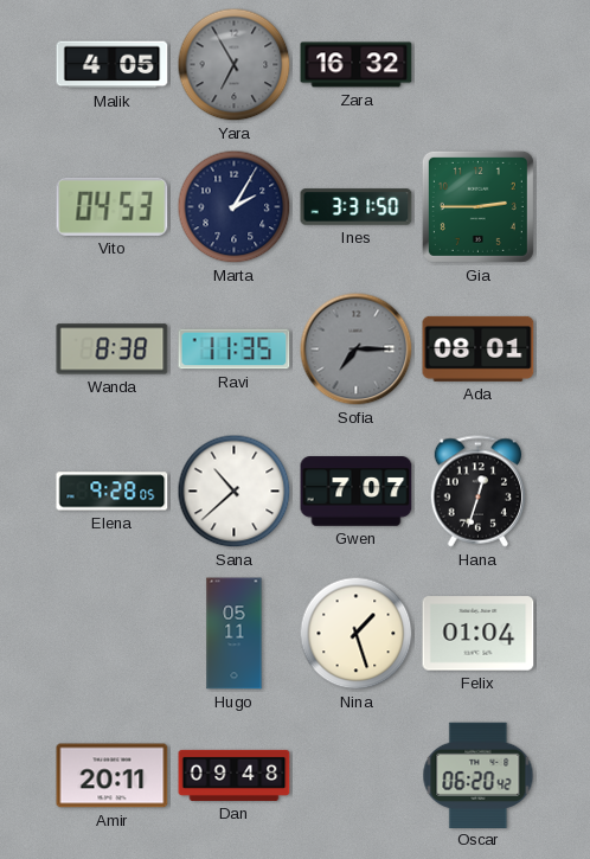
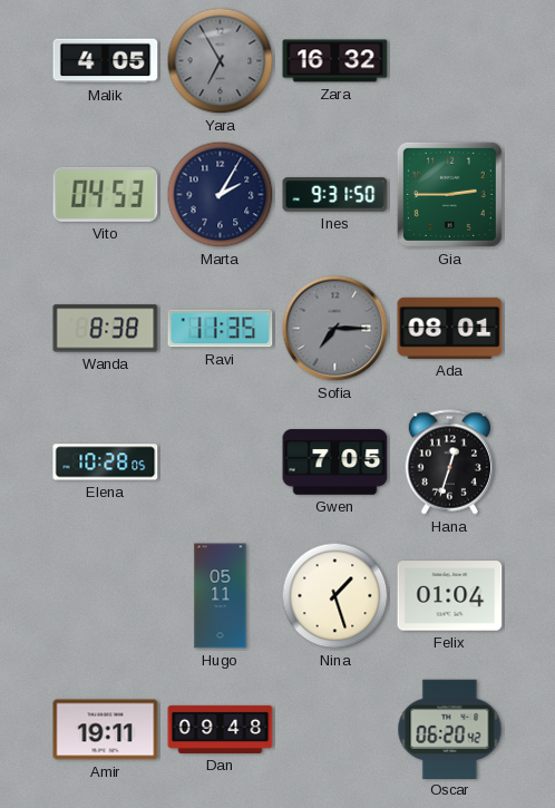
Ines: 3:31 -> 9:31
Elena: 9:28 -> 10:28
Sana: 10:38 -> none
Gwen: 7:07 -> 7:05
Amir: 20:11 -> 19:11
